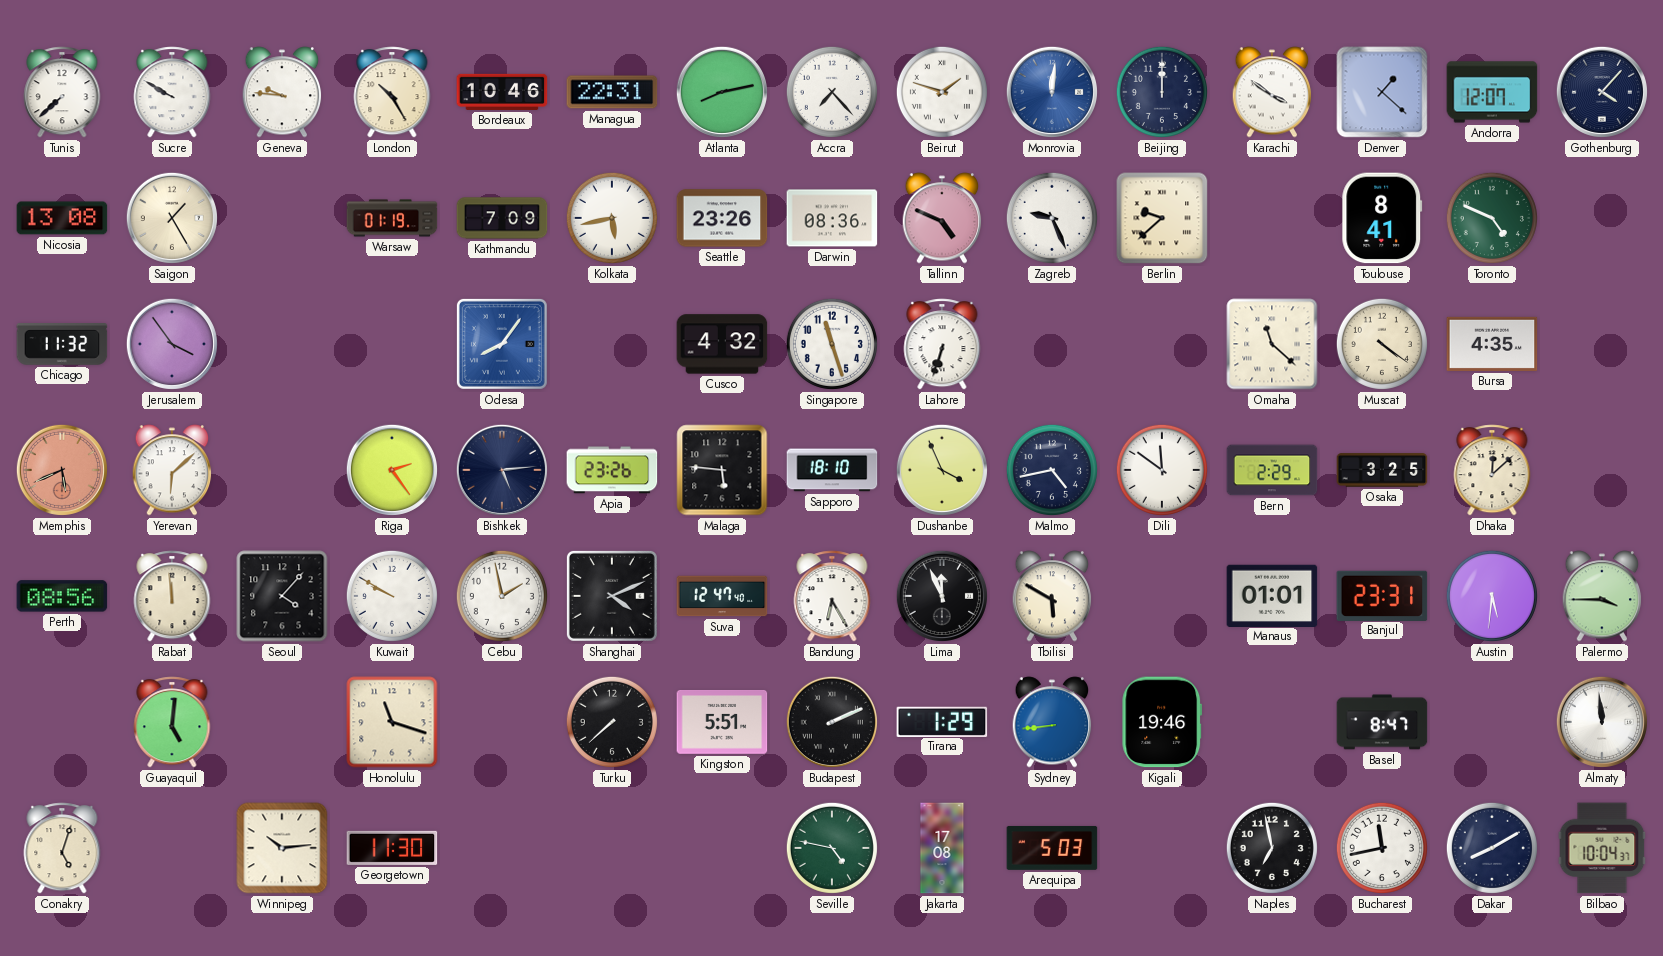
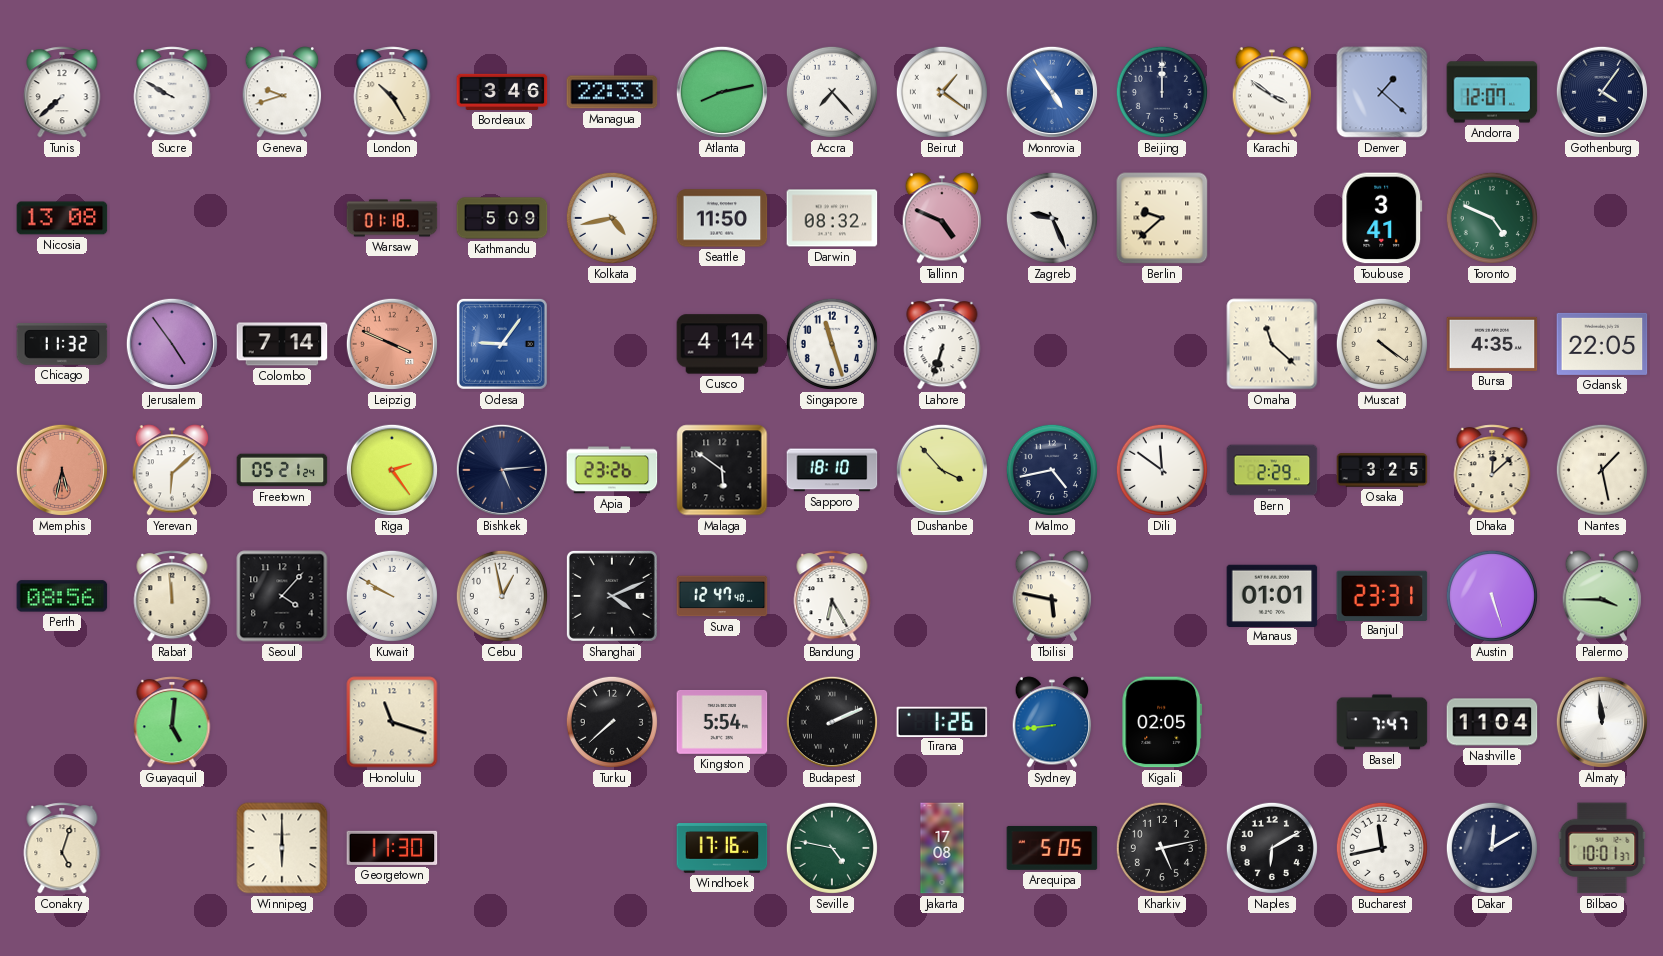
Geneva: 9:46 -> 9:42
Bordeaux: 10:46 -> 3:46
Managua: 22:31 -> 22:33
Beirut: 1:48 -> 1:21
Monrovia: 12:01 -> 4:54
Gothenburg: 4:07 -> 4:06
Saigon: 1:25 -> none
Warsaw: 01:19 -> 01:18
Kathmandu: 7:09 -> 5:09
Kolkata: 5:43 -> 4:43
Seattle: 23:26 -> 11:50
Darwin: 08:36 -> 08:32
Toulouse: 8:41 -> 3:41
Jerusalem: 3:54 -> 4:54
Colombo: none -> 7:14
Leipzig: none -> 3:49
Odesa: 8:06 -> 9:06
Cusco: 4:32 -> 4:14
Gdansk: none -> 22:05
Memphis: 5:41 -> 5:32
Freetown: none -> 05:21
Malaga: 5:46 -> 5:51
Dushanbe: 3:56 -> 3:53
Nantes: none -> 1:28
Cebu: 1:58 -> 12:58
Lima: 11:56 -> none
Tbilisi: 5:50 -> 5:47
Austin: 5:31 -> 5:27
Kingston: 5:51 -> 5:54
Tirana: 1:29 -> 1:26
Kigali: 19:46 -> 02:05
Basel: 8:47 -> 7:47
Nashville: none -> 11:04
Winnipeg: 10:14 -> 6:00
Windhoek: none -> 17:16
Arequipa: 5:03 -> 5:05
Kharkiv: none -> 5:13
Naples: 6:58 -> 6:10
Dakar: 8:10 -> 12:10
Bilbao: 10:04 -> 10:01
